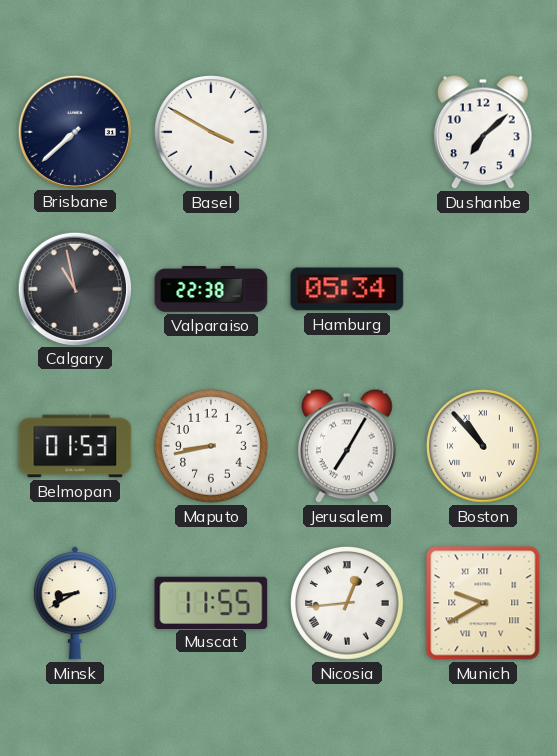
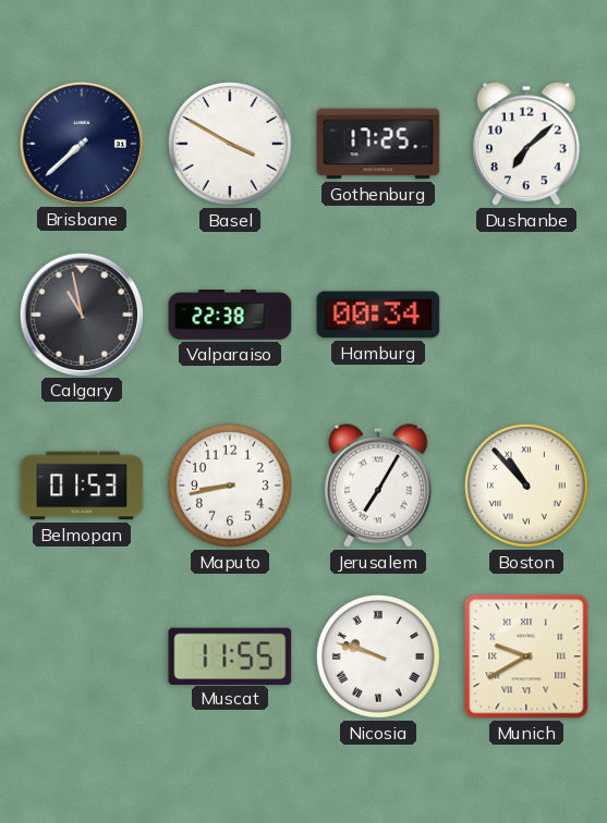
Gothenburg: none -> 17:25
Hamburg: 05:34 -> 00:34
Minsk: 8:40 -> none
Nicosia: 12:44 -> 9:48
